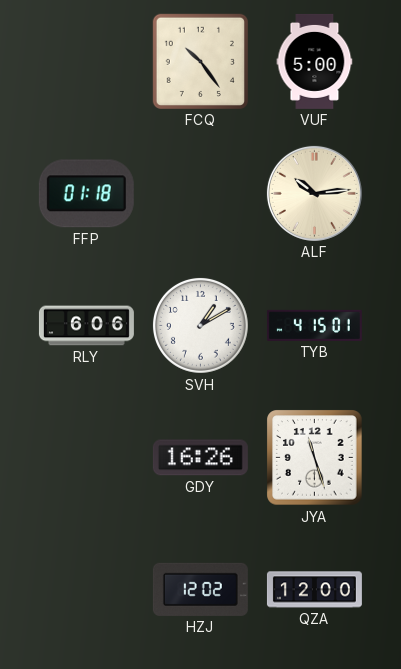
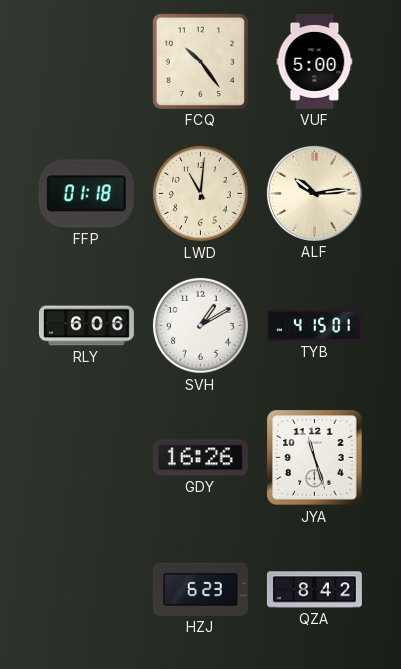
LWD: none -> 11:01
HZJ: 12:02 -> 6:23
QZA: 12:00 -> 8:42
